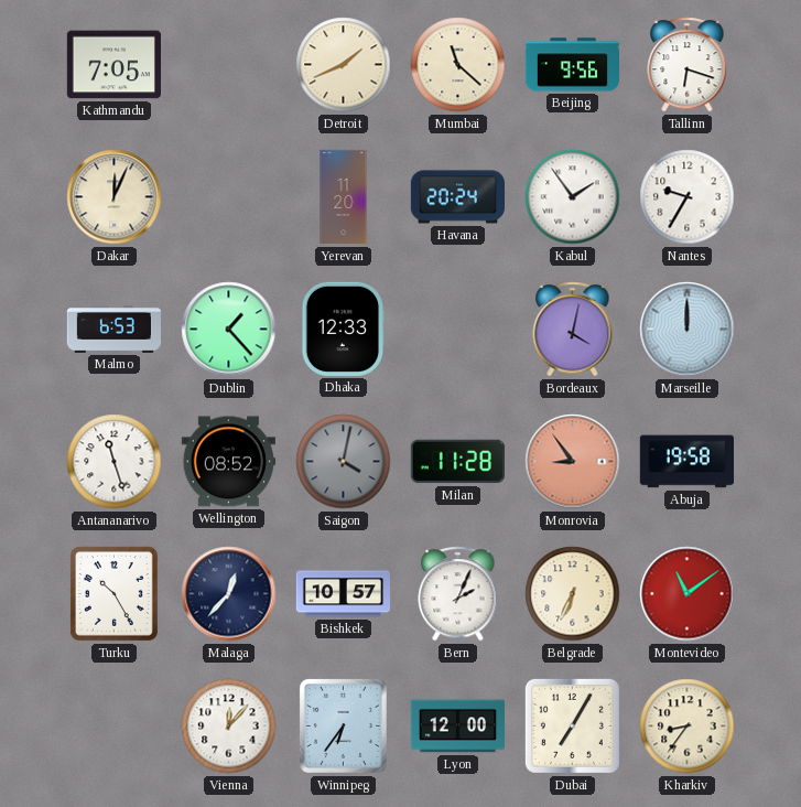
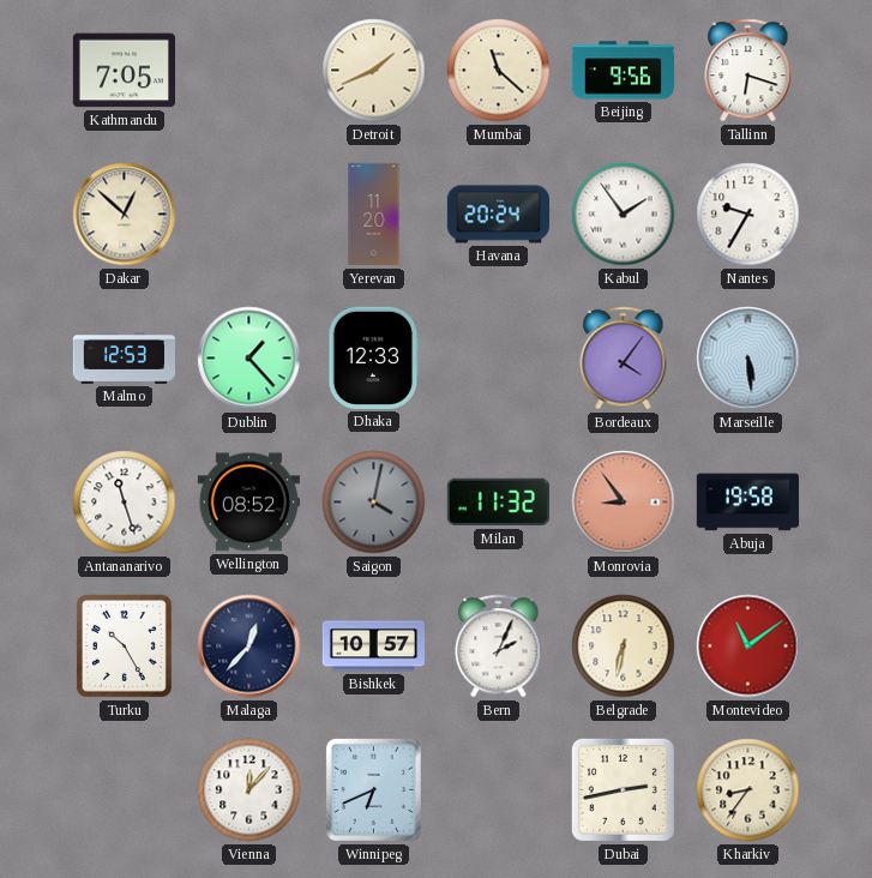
Dakar: 12:04 -> 12:52
Malmo: 6:53 -> 12:53
Bordeaux: 4:02 -> 4:06
Marseille: 12:00 -> 5:29
Milan: 11:28 -> 11:32
Belgrade: 6:34 -> 6:32
Winnipeg: 6:36 -> 6:41
Lyon: 12:00 -> none
Dubai: 7:05 -> 2:43
